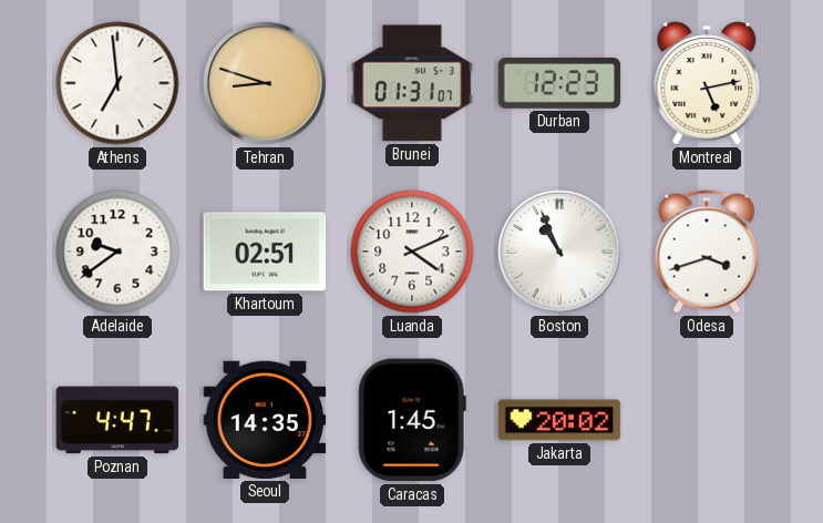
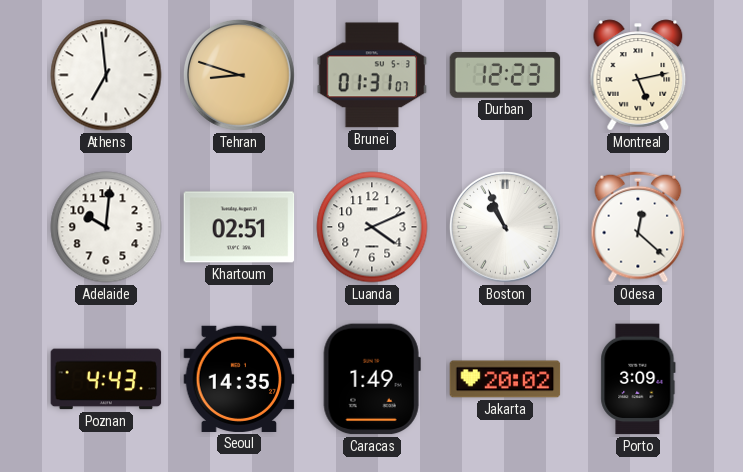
Adelaide: 9:39 -> 10:01
Odesa: 3:42 -> 12:22
Poznan: 4:47 -> 4:43
Caracas: 1:45 -> 1:49
Porto: none -> 3:09
